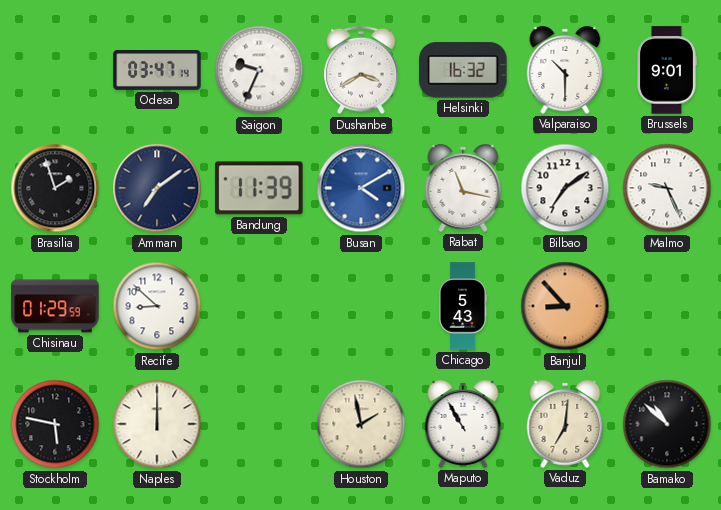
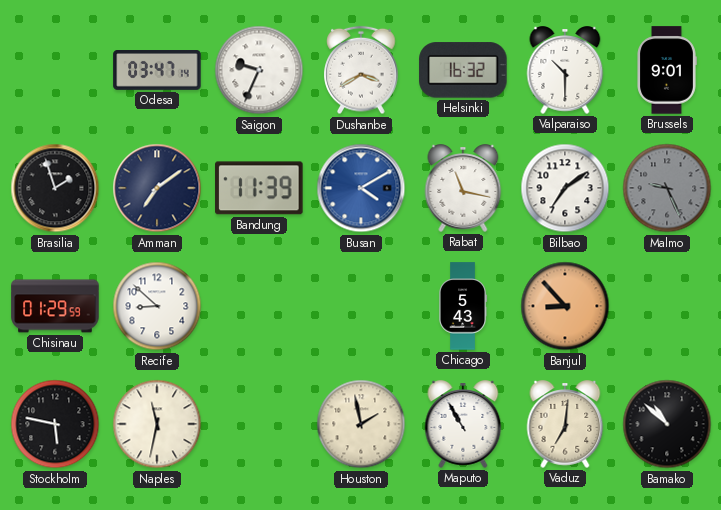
Malmo dial: white -> grey
Naples: 12:00 -> 11:32
